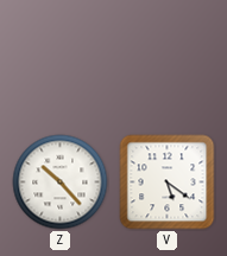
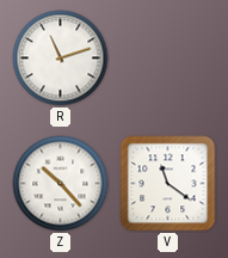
R: none -> 11:12
V: 5:21 -> 11:21
